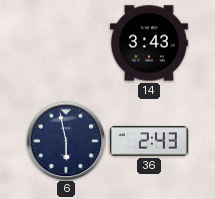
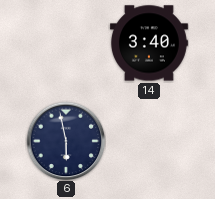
14: 3:43 -> 3:40
36: 2:43 -> none
